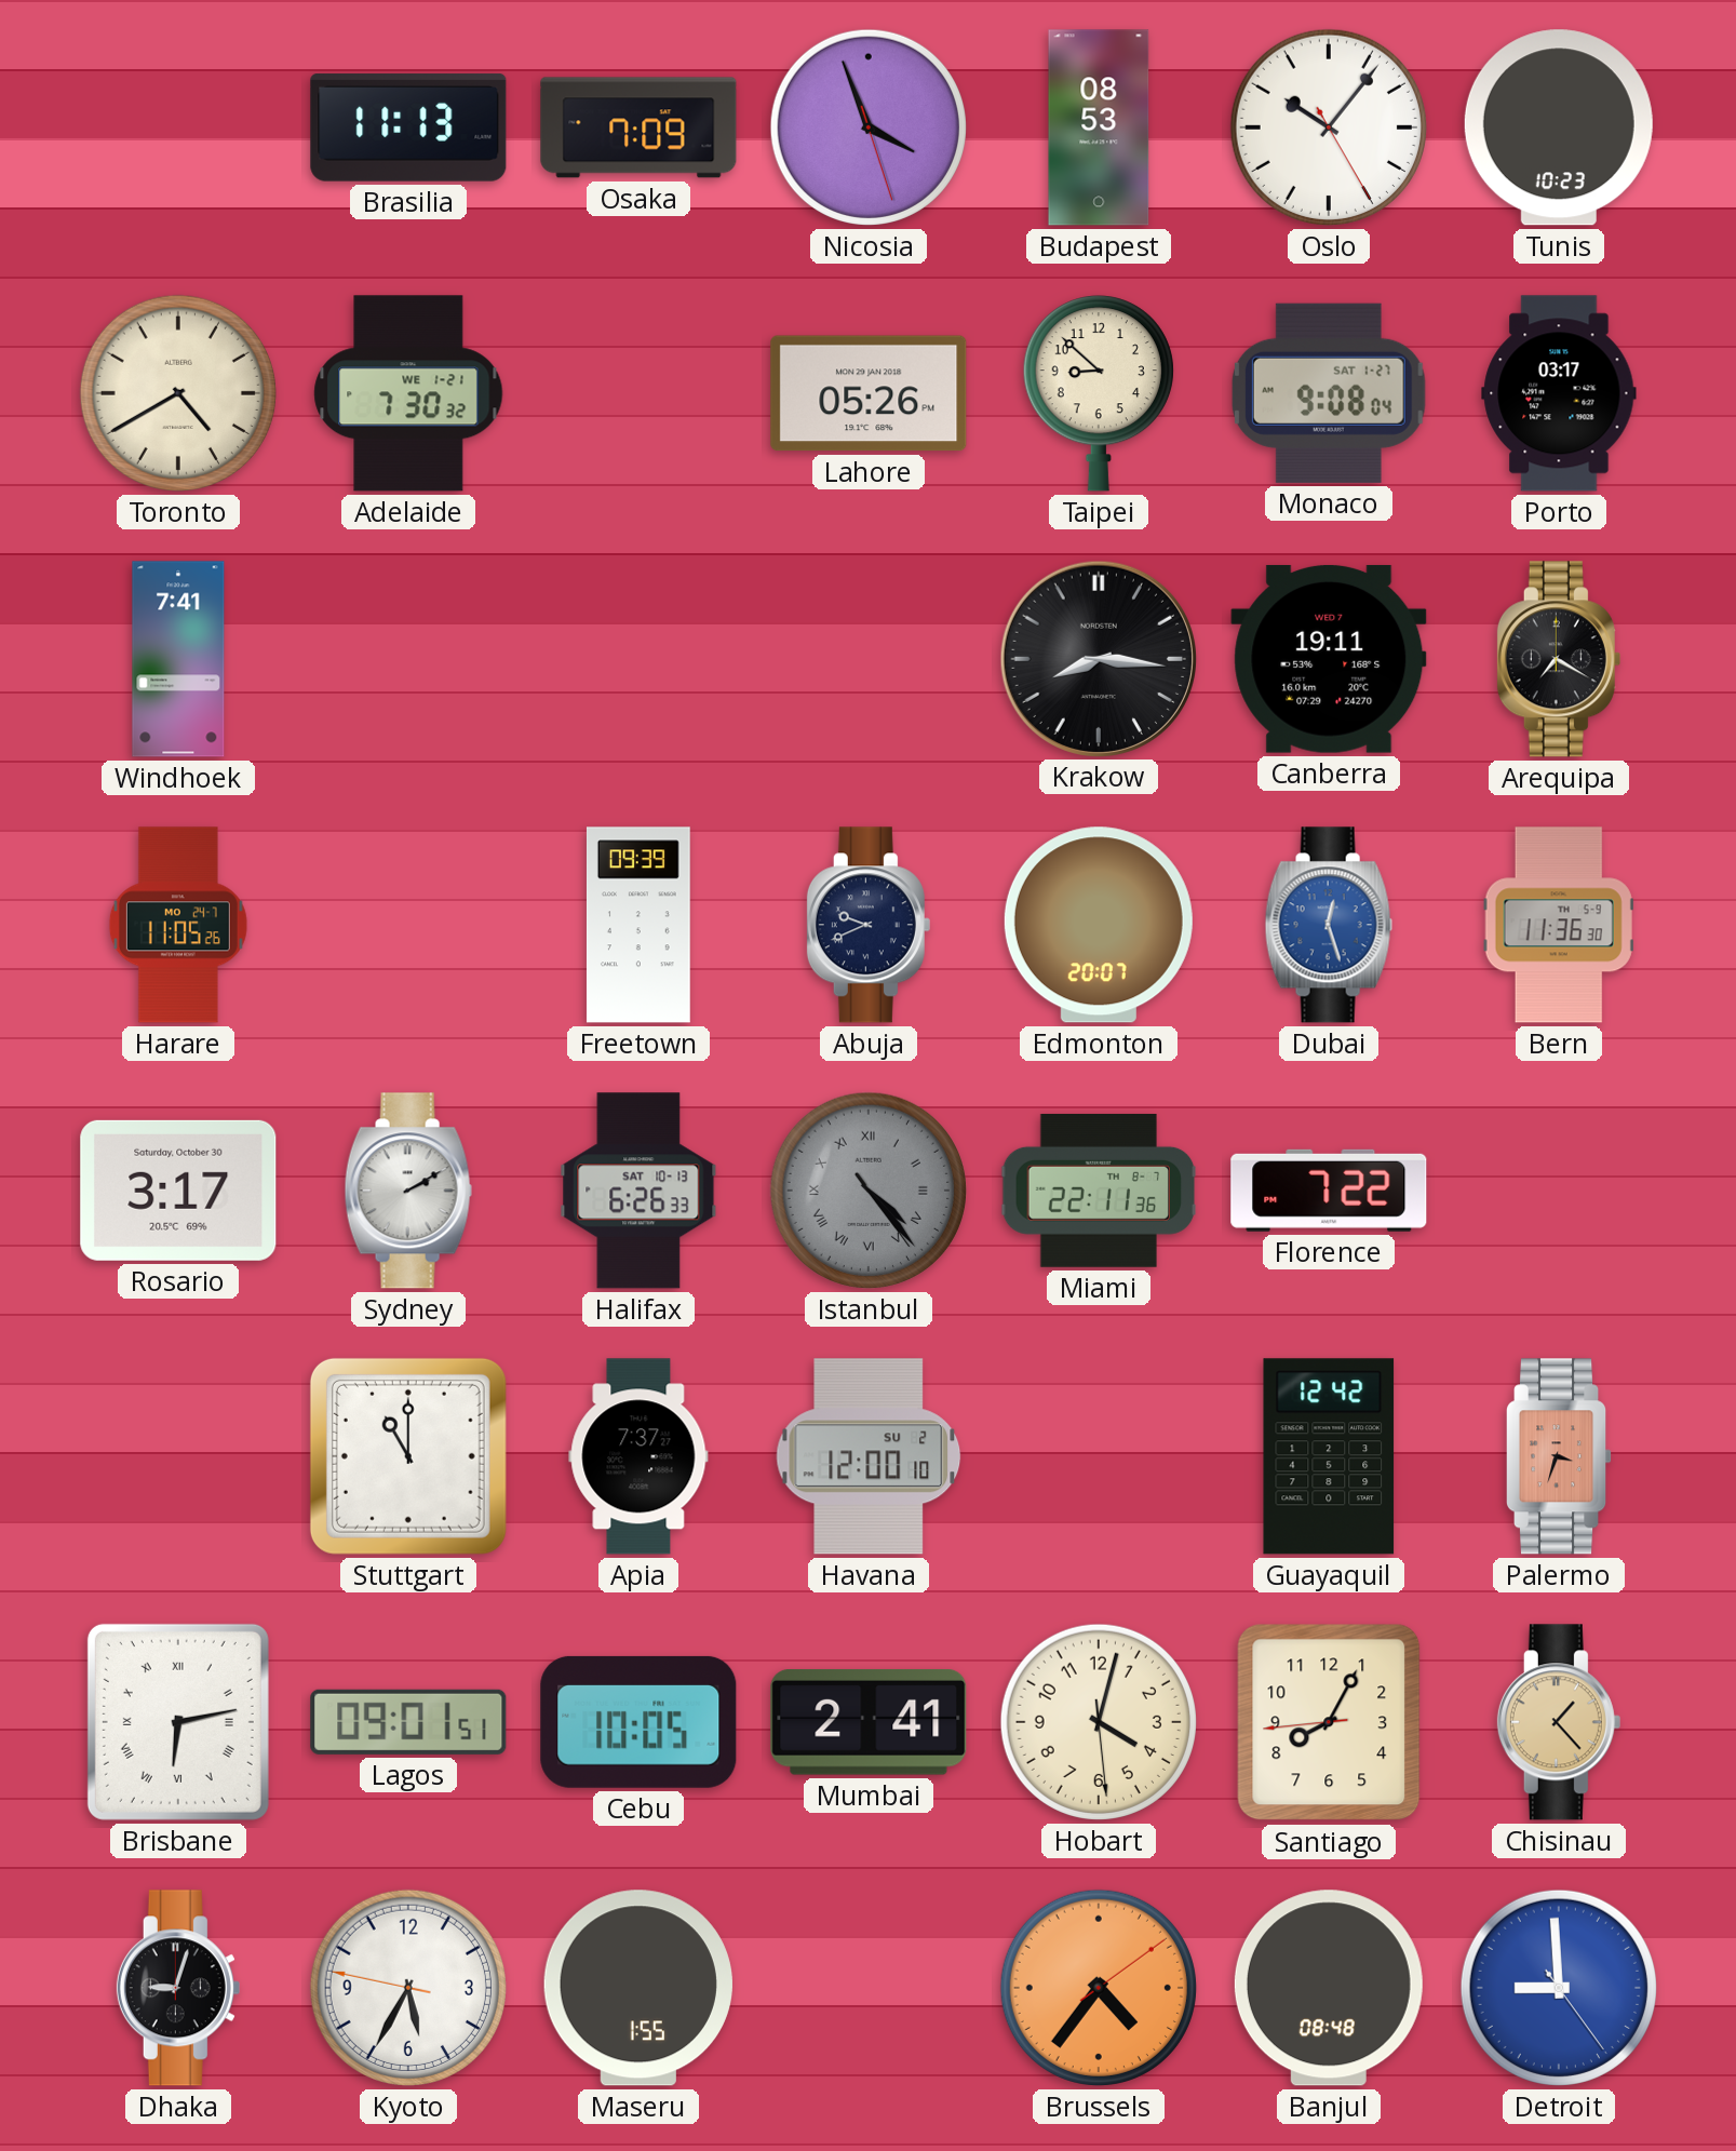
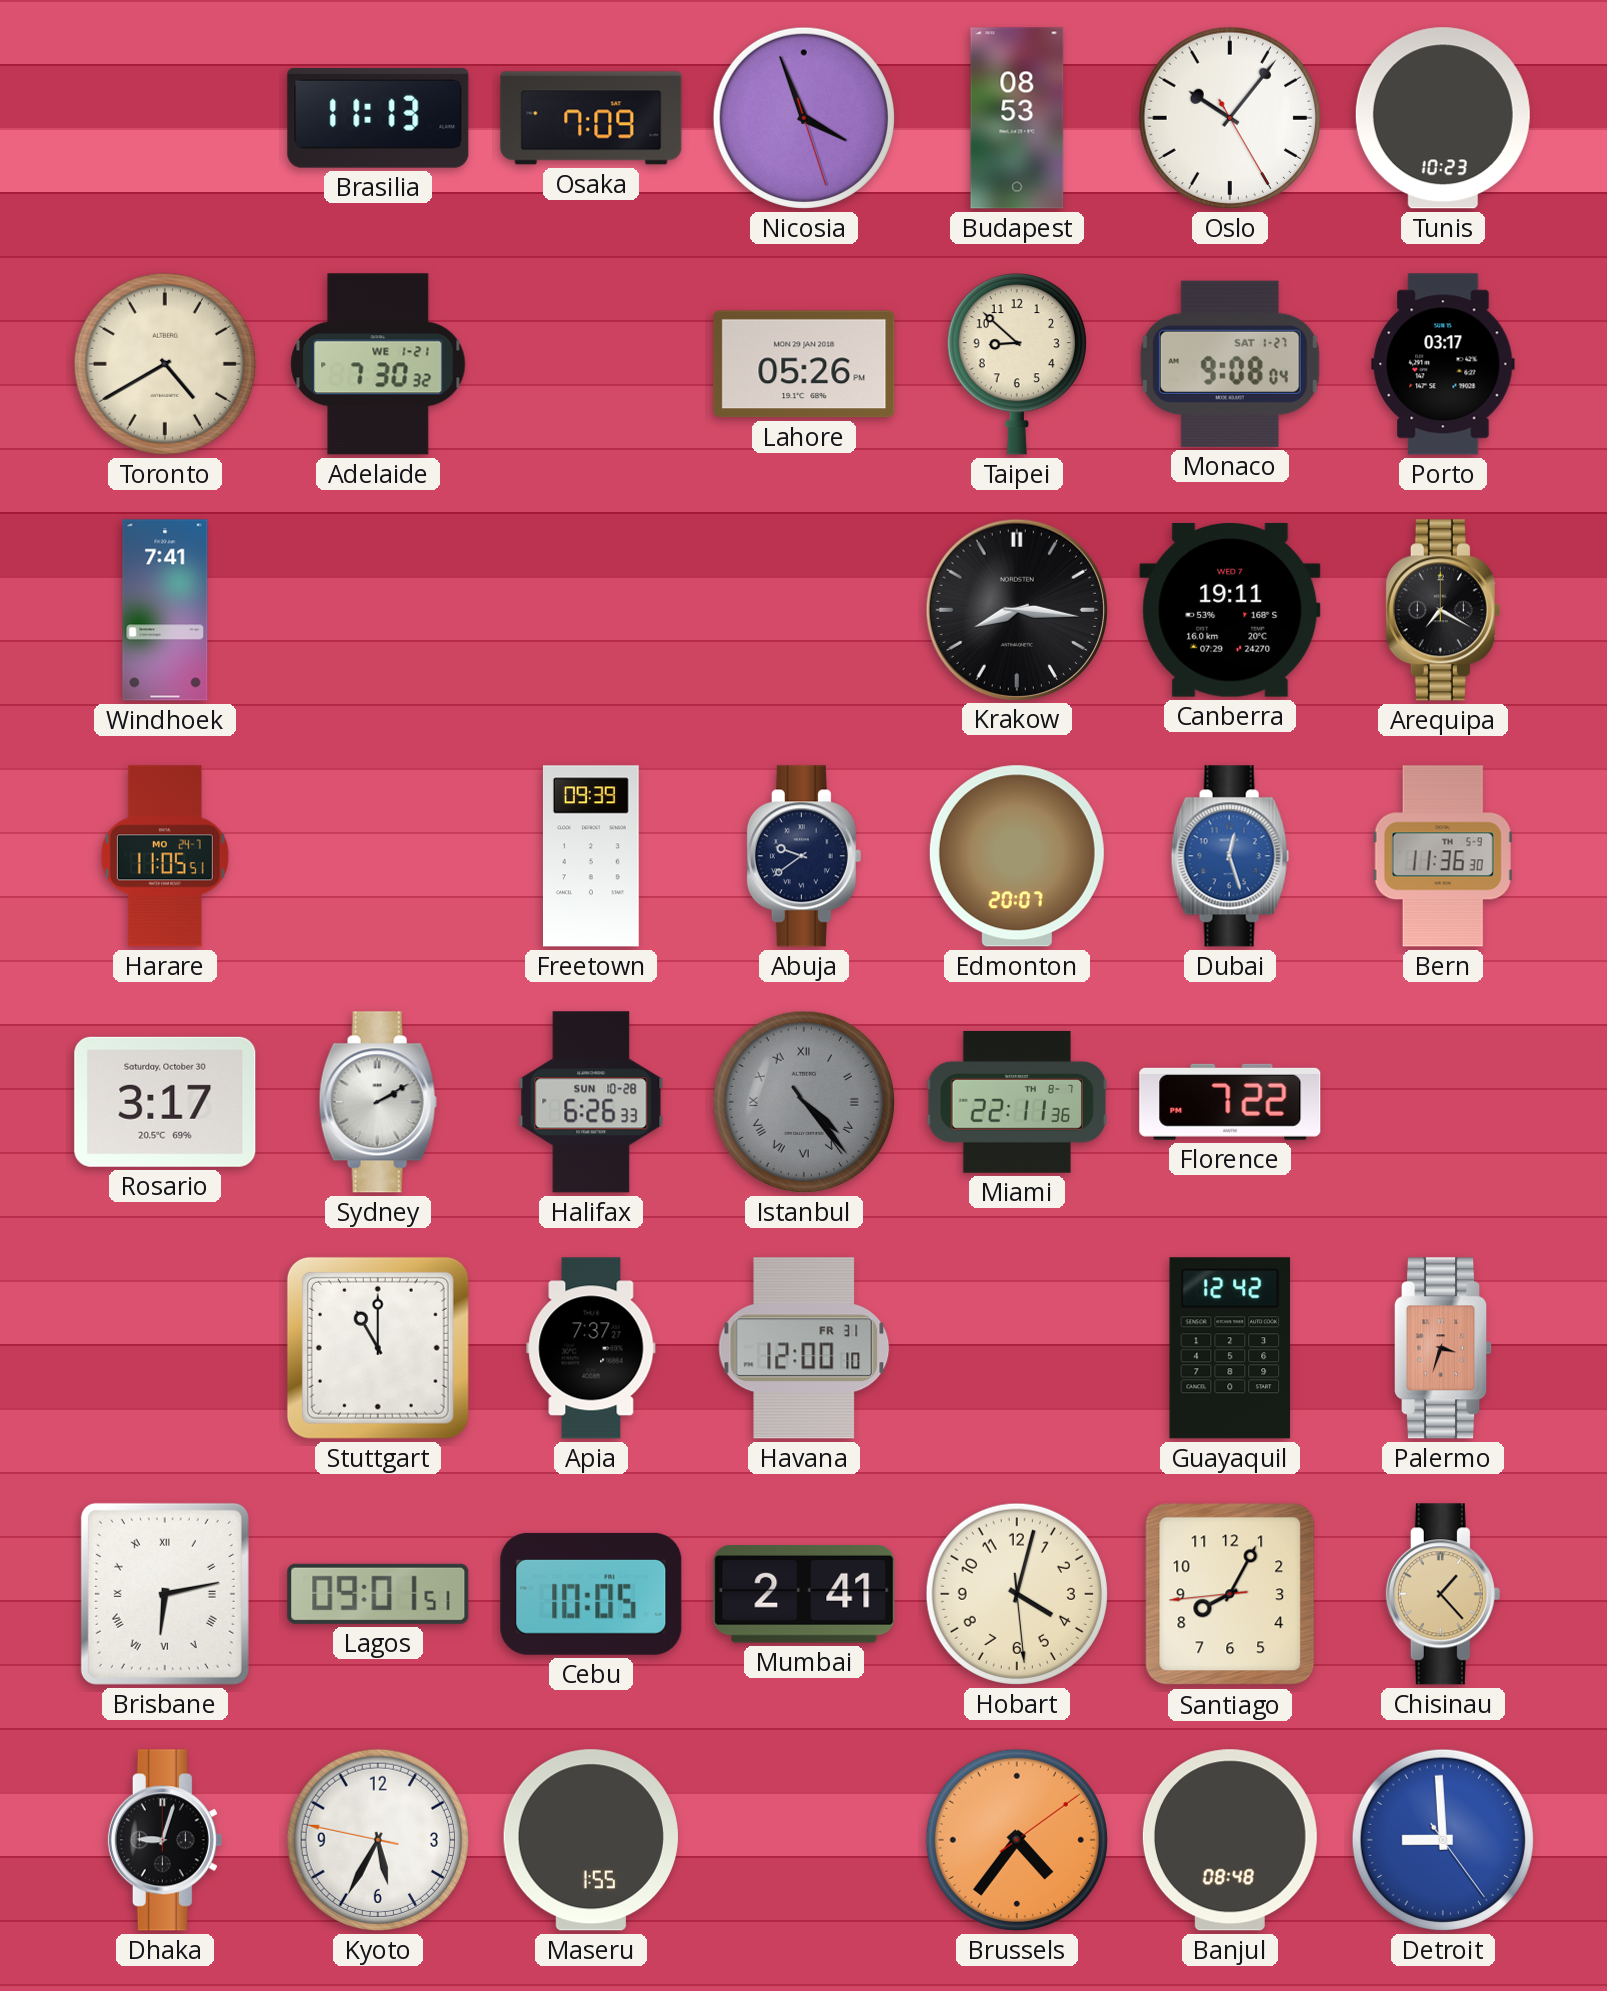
Harare: 11:05:26 -> 11:05:51
Abuja: 9:41 -> 9:39
Halifax date: SAT 10-13 -> SUN 10-28
Havana date: SU 2 -> FR 31
